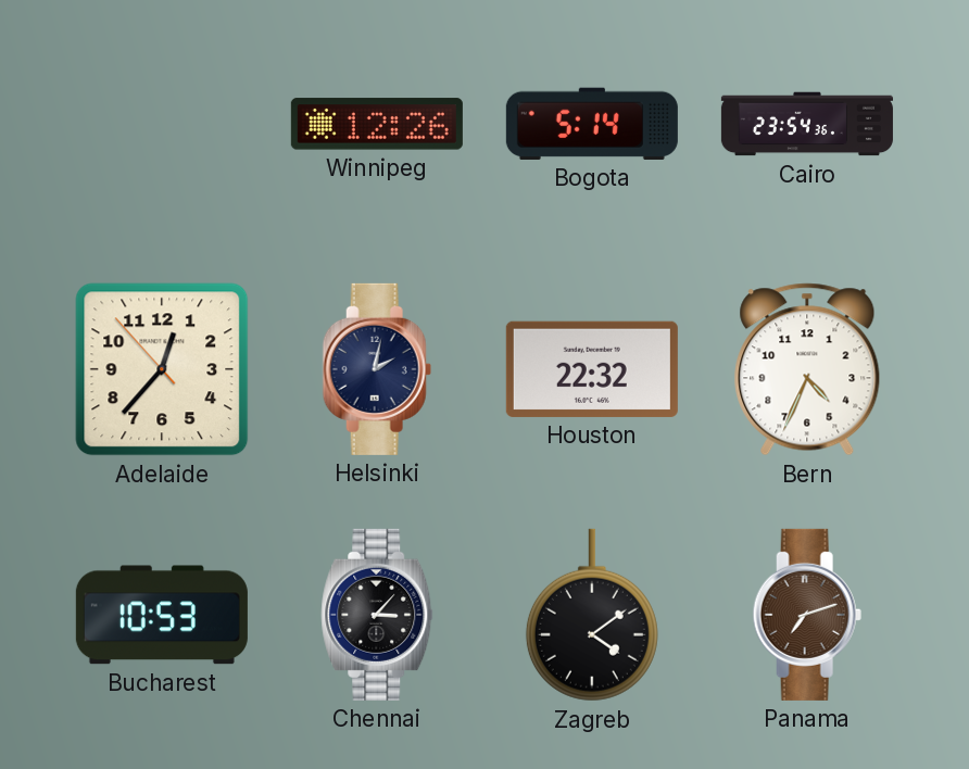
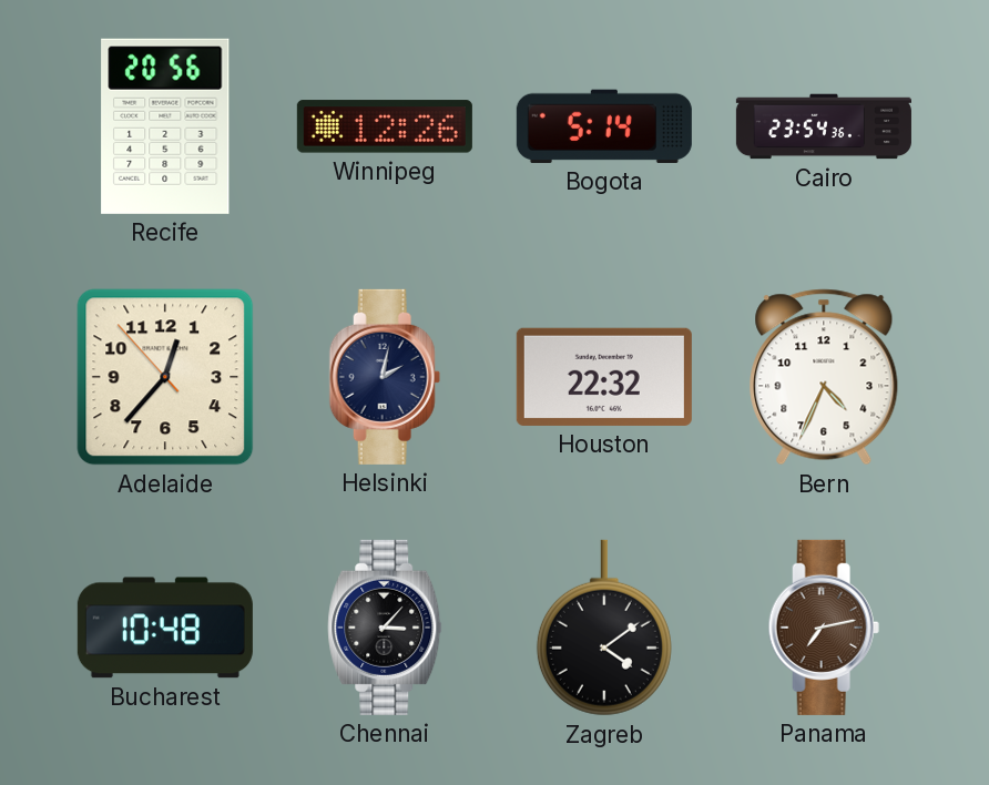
Recife: none -> 20:56
Bucharest: 10:53 -> 10:48
Panama: 7:12 -> 7:13
